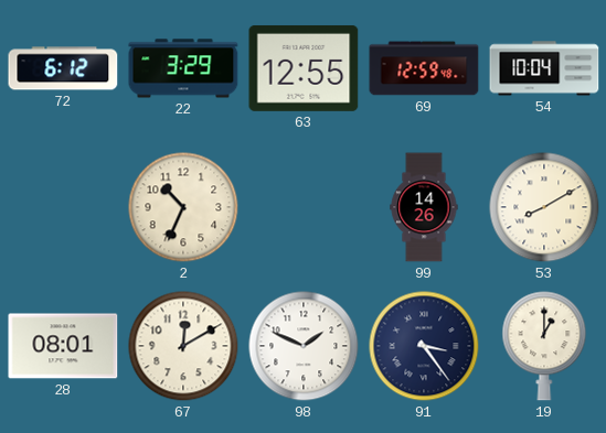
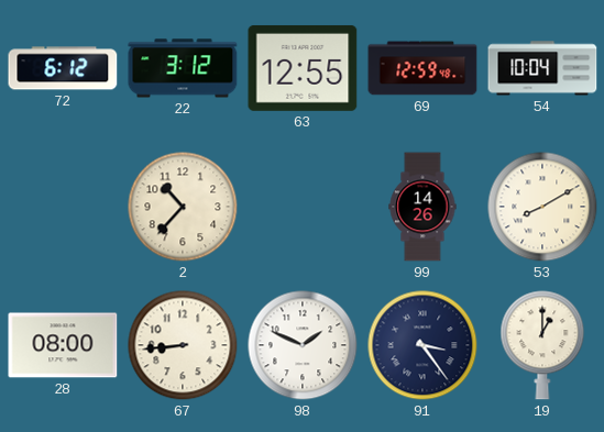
22: 3:29 -> 3:12
2: 10:34 -> 10:37
28: 08:01 -> 08:00
67: 12:10 -> 8:44
